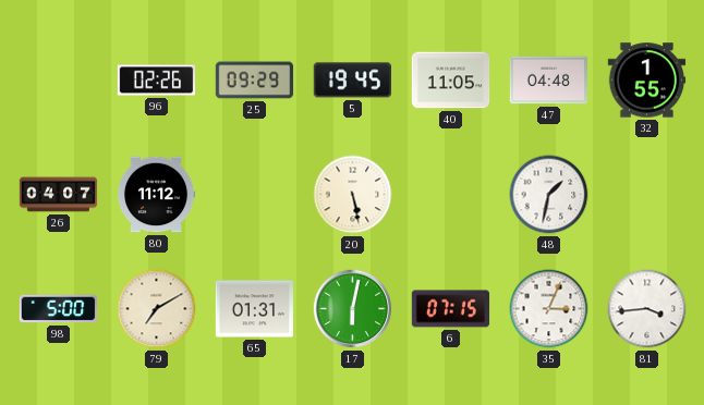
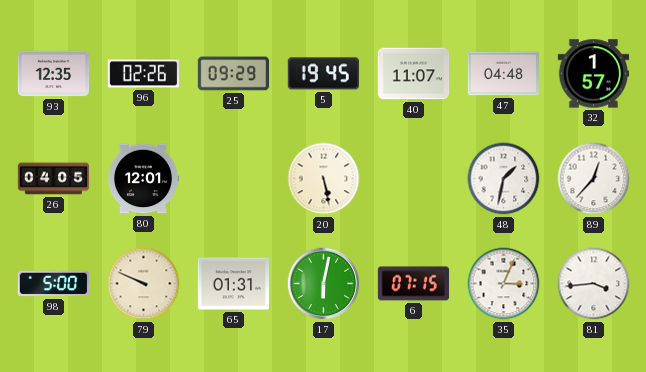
93: none -> 12:35
40: 11:05 -> 11:07
32: 1:55 -> 1:57
26: 04:07 -> 04:05
80: 11:12 -> 12:01
89: none -> 12:37
79: 7:10 -> 9:49
